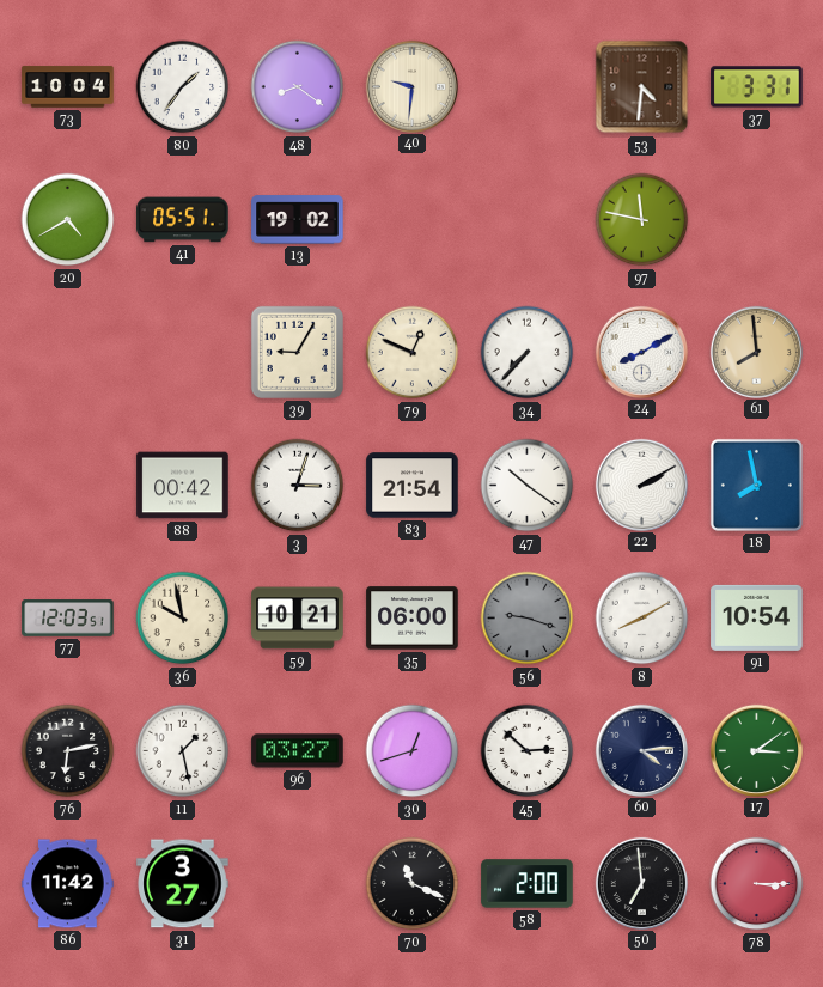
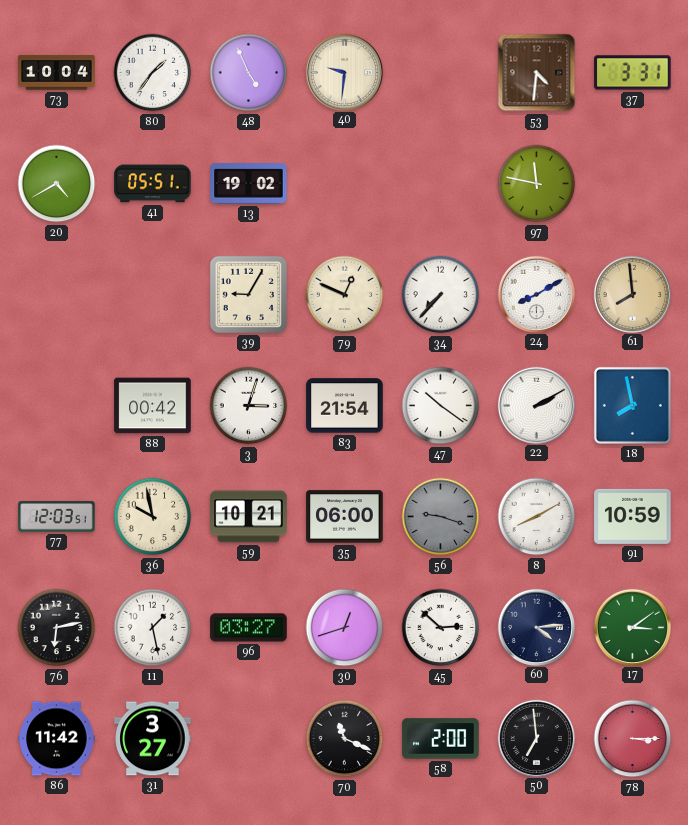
48: 8:21 -> 4:56
91: 10:54 -> 10:59
